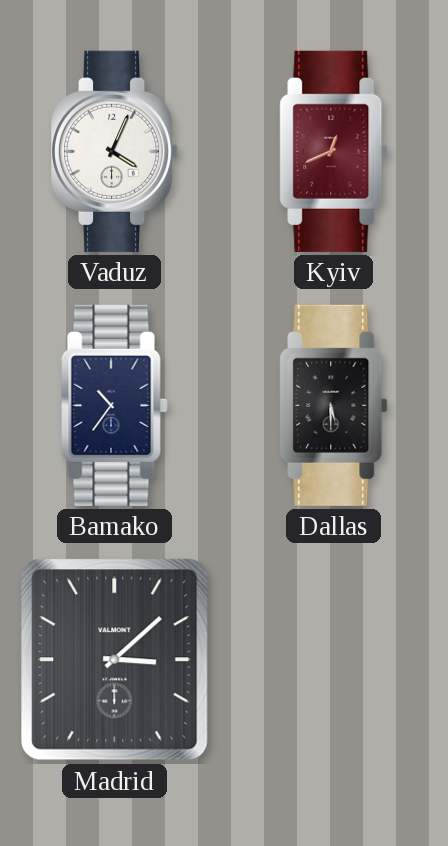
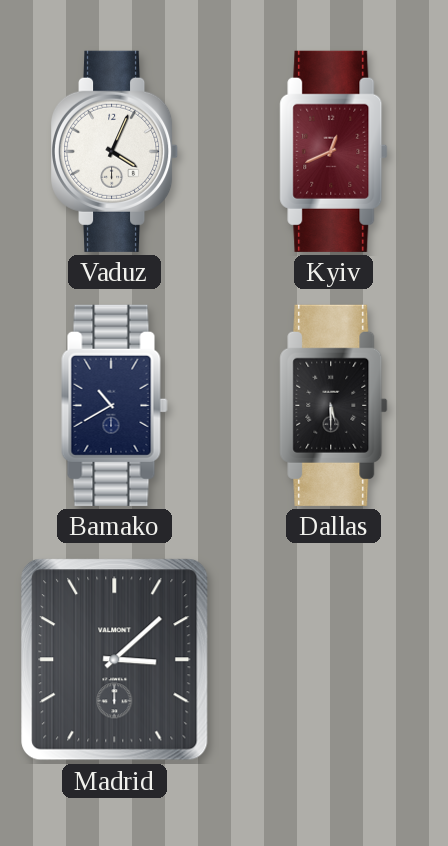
Bamako: 10:36 -> 10:40
